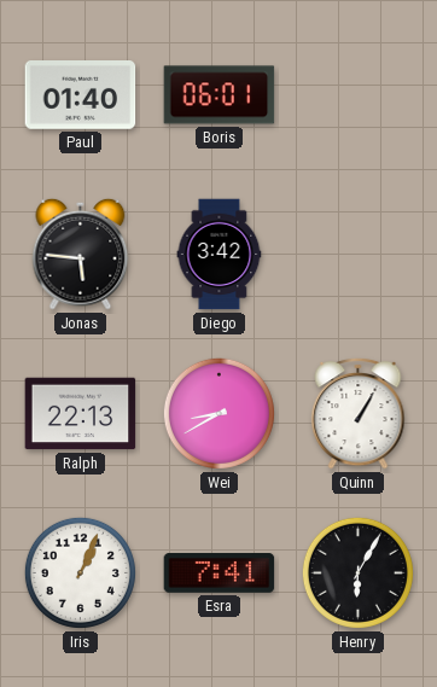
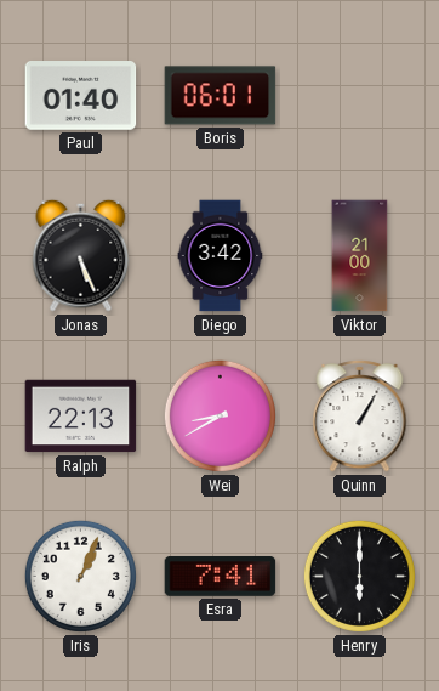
Jonas: 5:46 -> 5:26
Viktor: none -> 21:00
Henry: 6:05 -> 6:00
